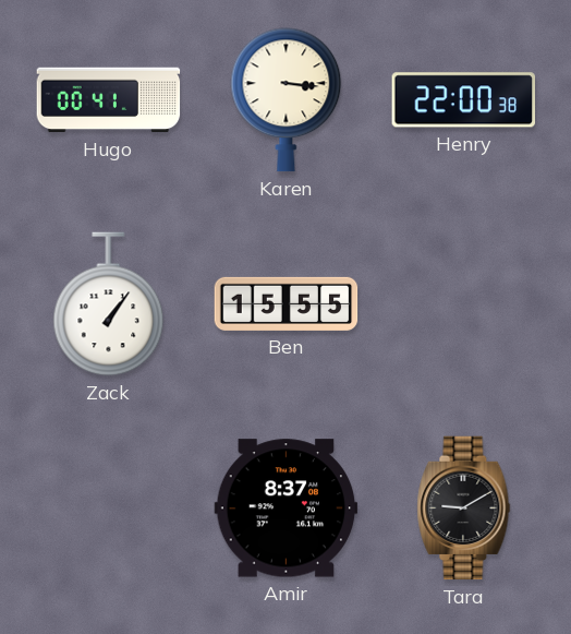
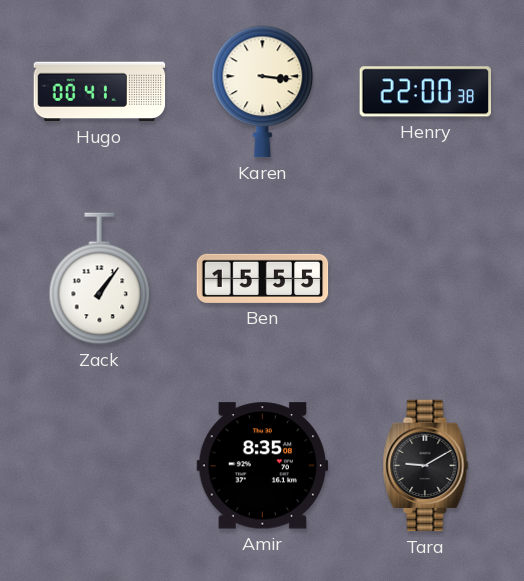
Amir: 8:37 -> 8:35
